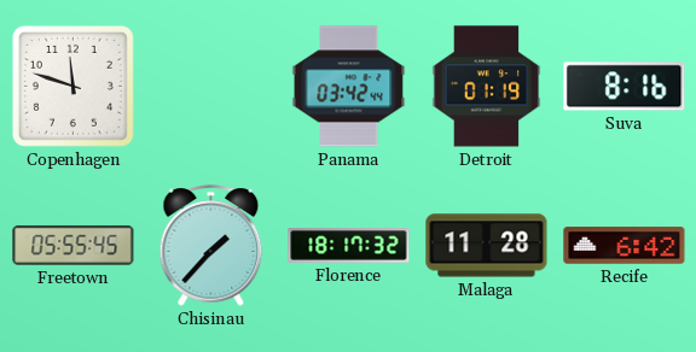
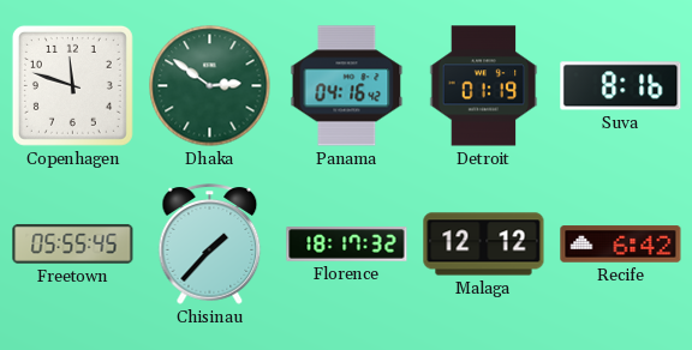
Dhaka: none -> 2:51
Panama: 03:42 -> 04:16
Malaga: 11:28 -> 12:12
